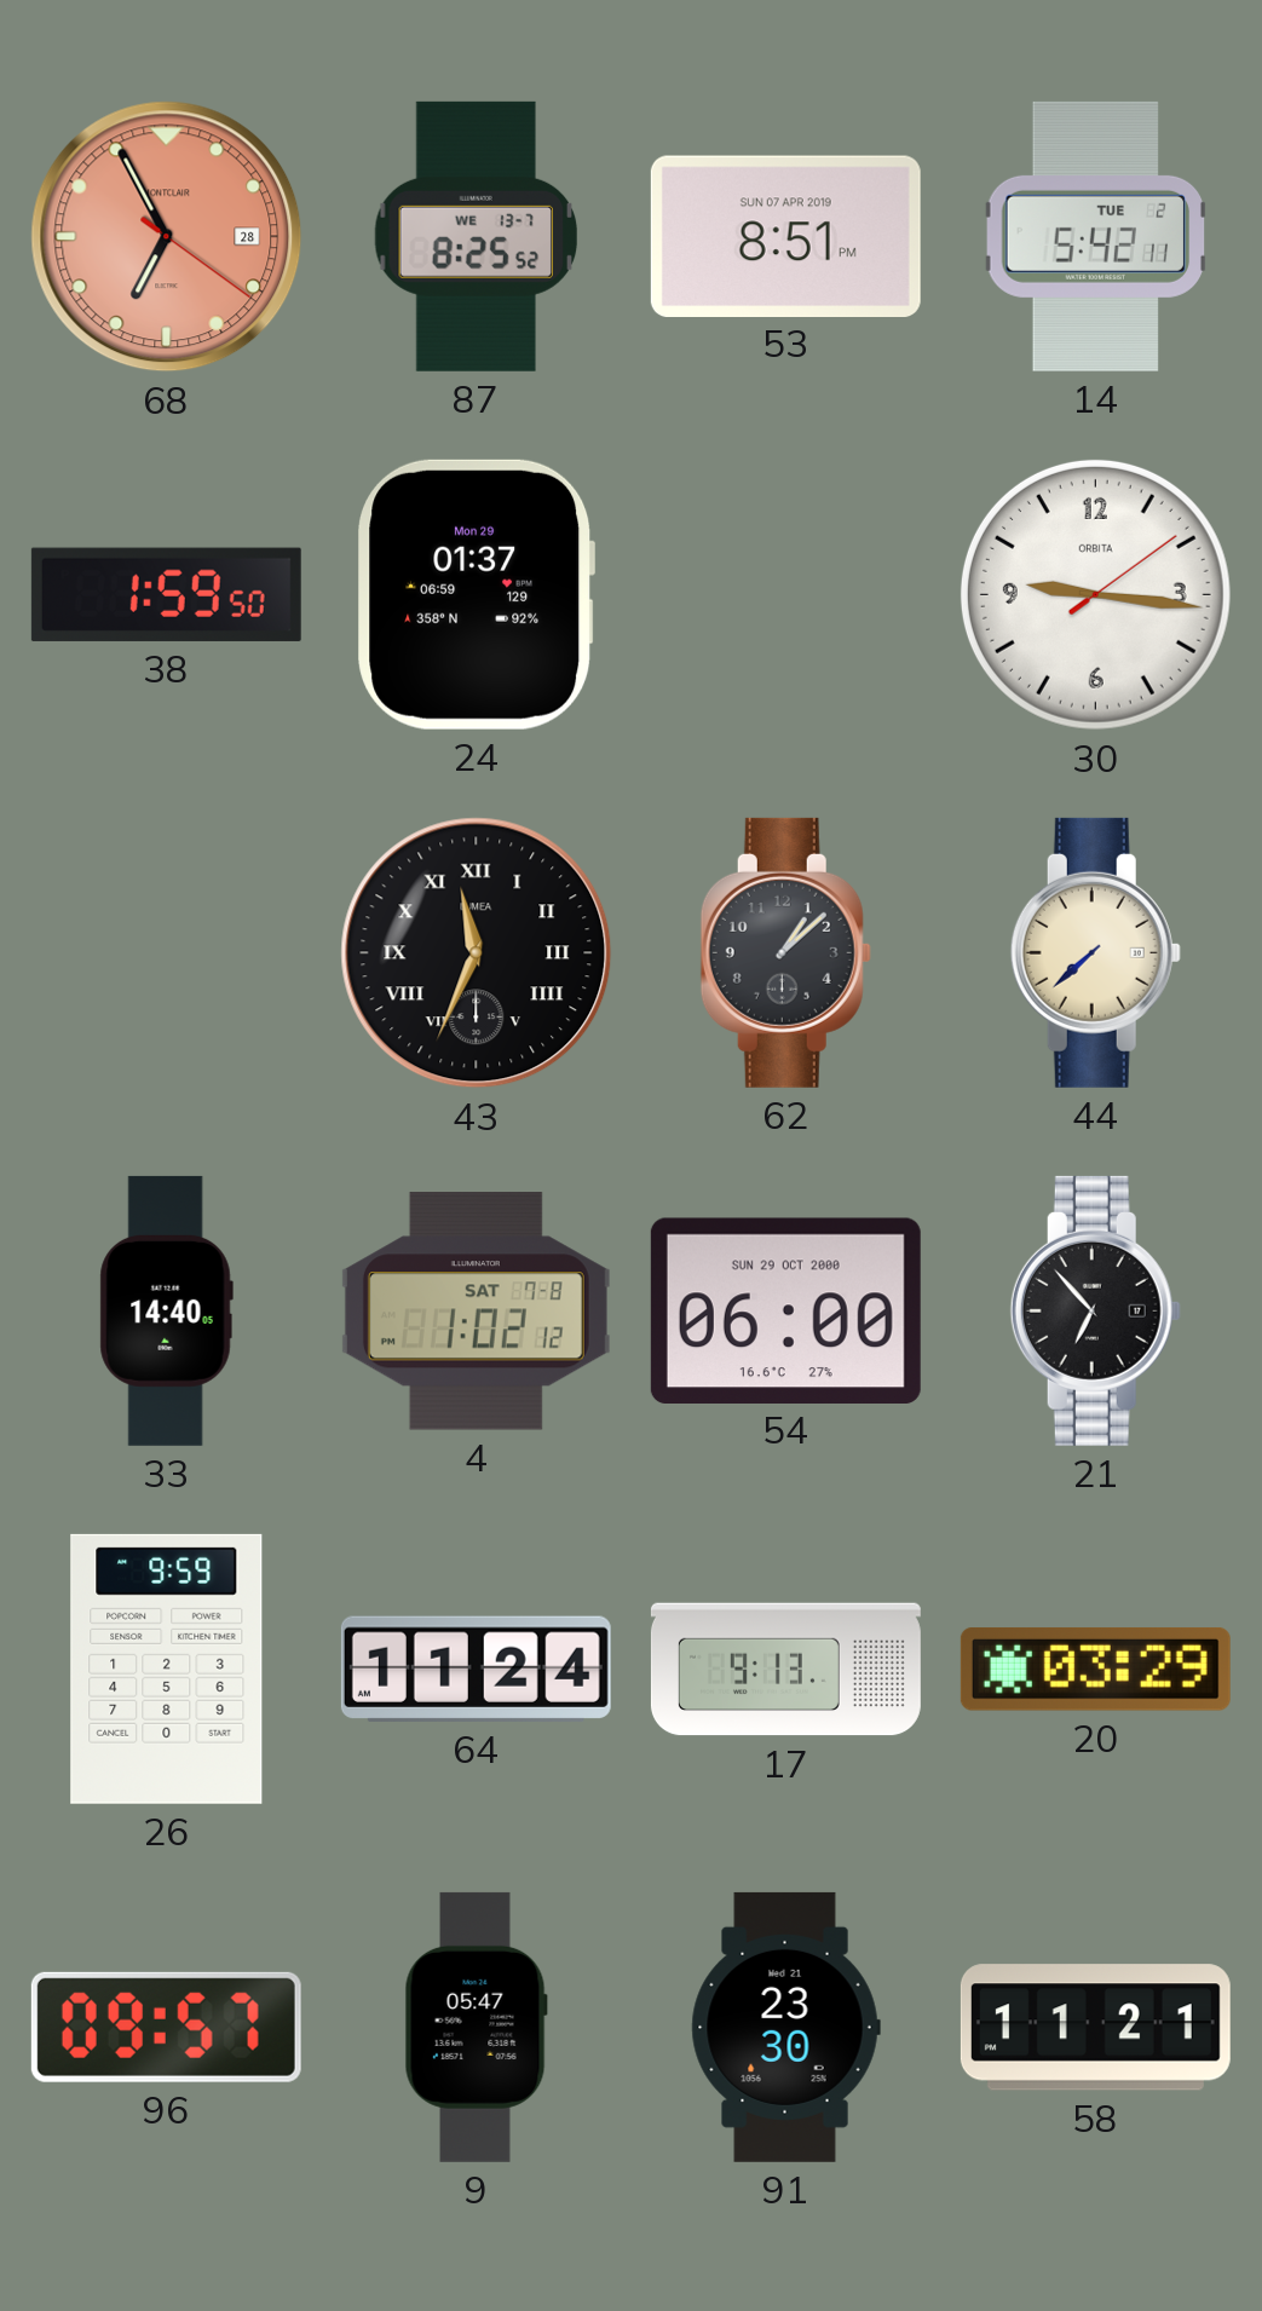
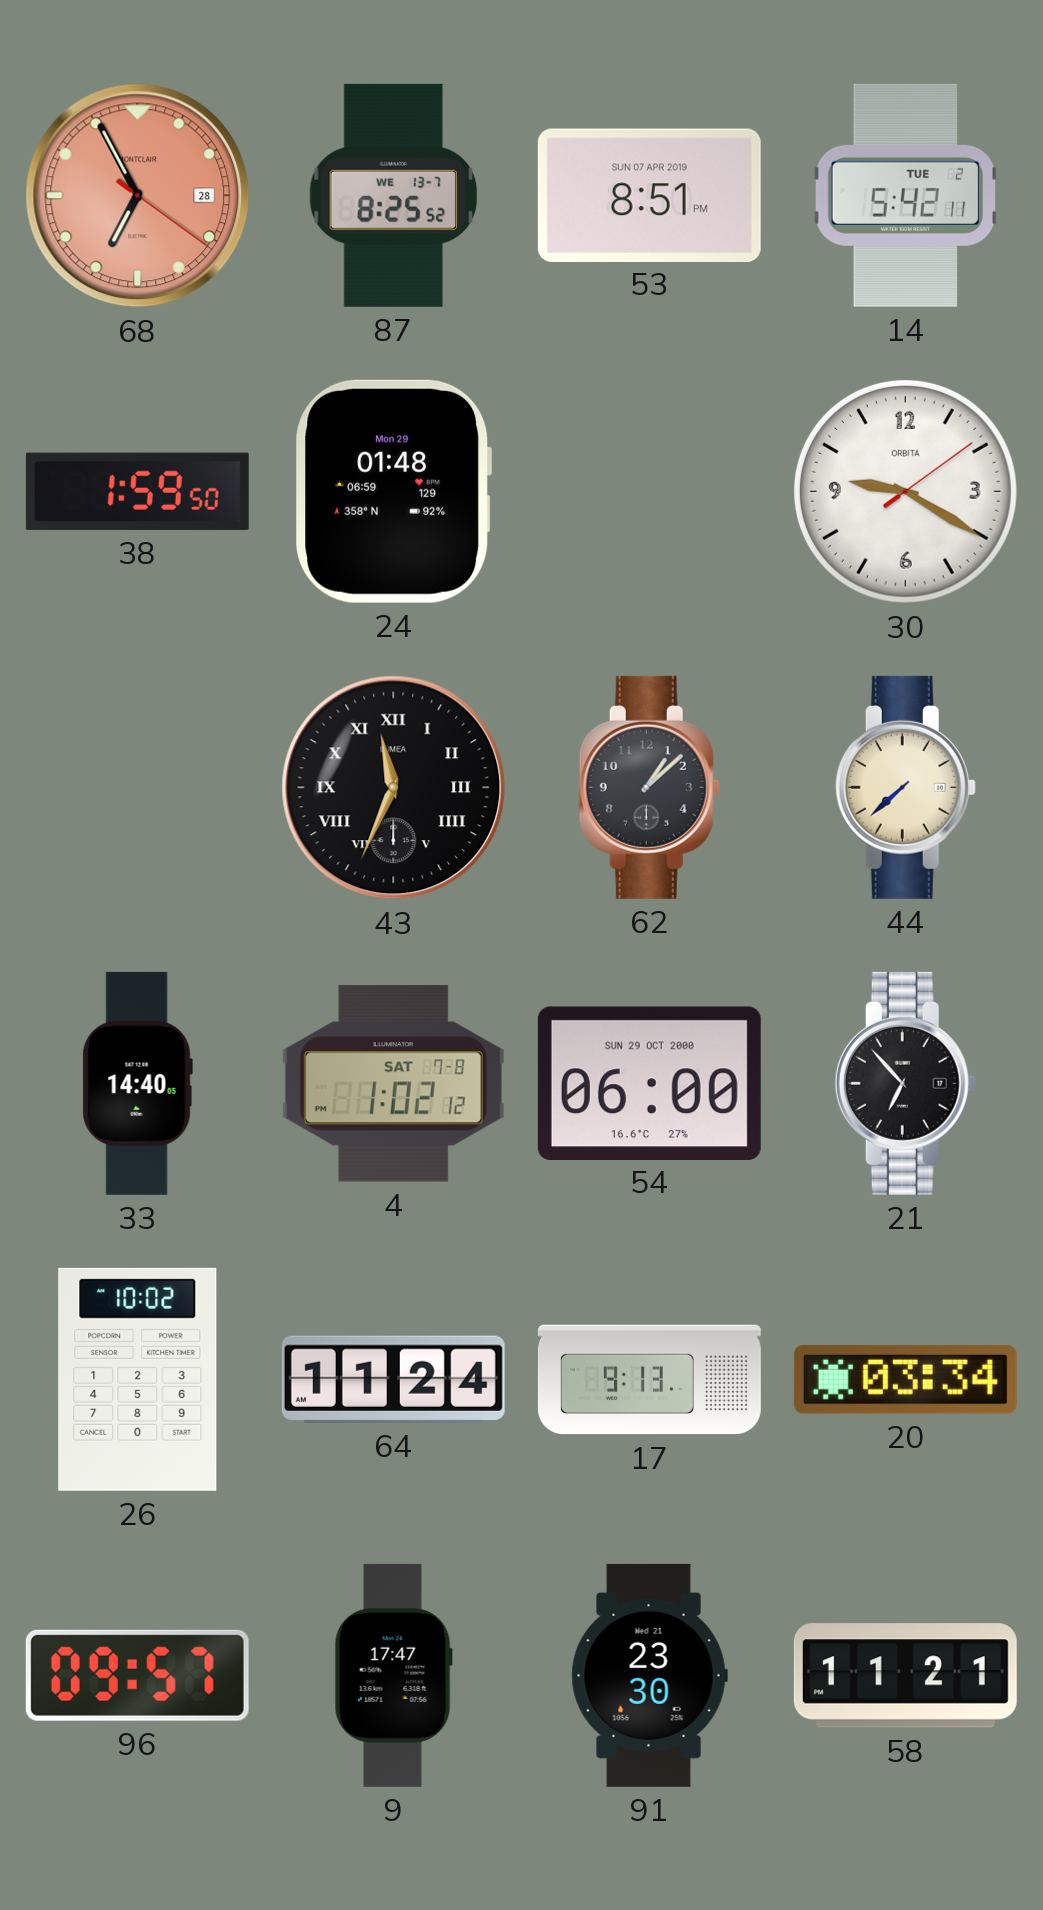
24: 01:37 -> 01:48
30: 9:16 -> 9:20
26: 9:59 -> 10:02
20: 03:29 -> 03:34
9: 05:47 -> 17:47
